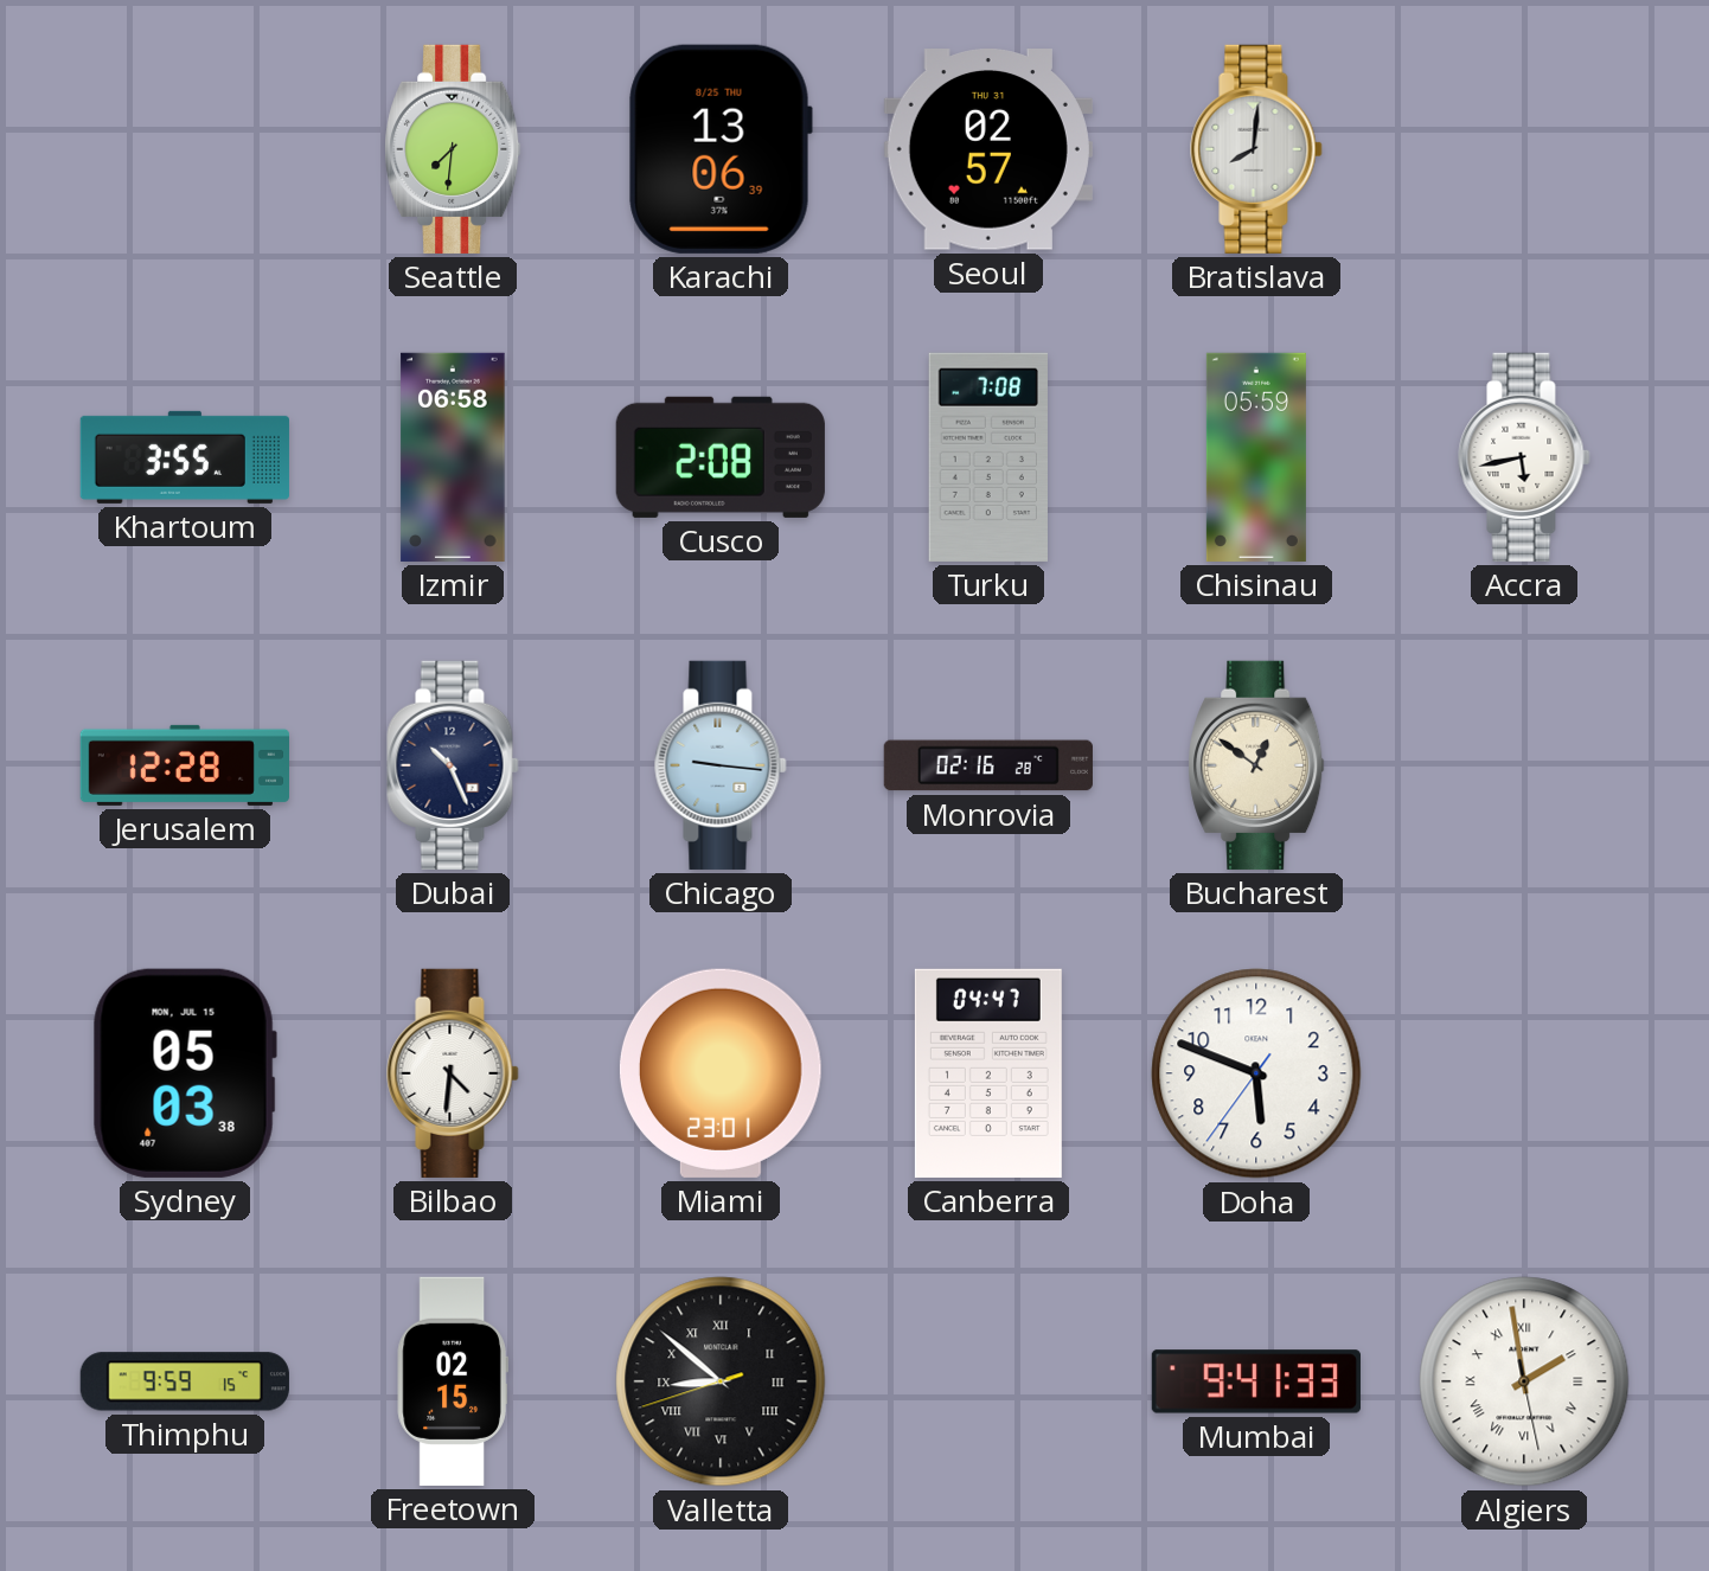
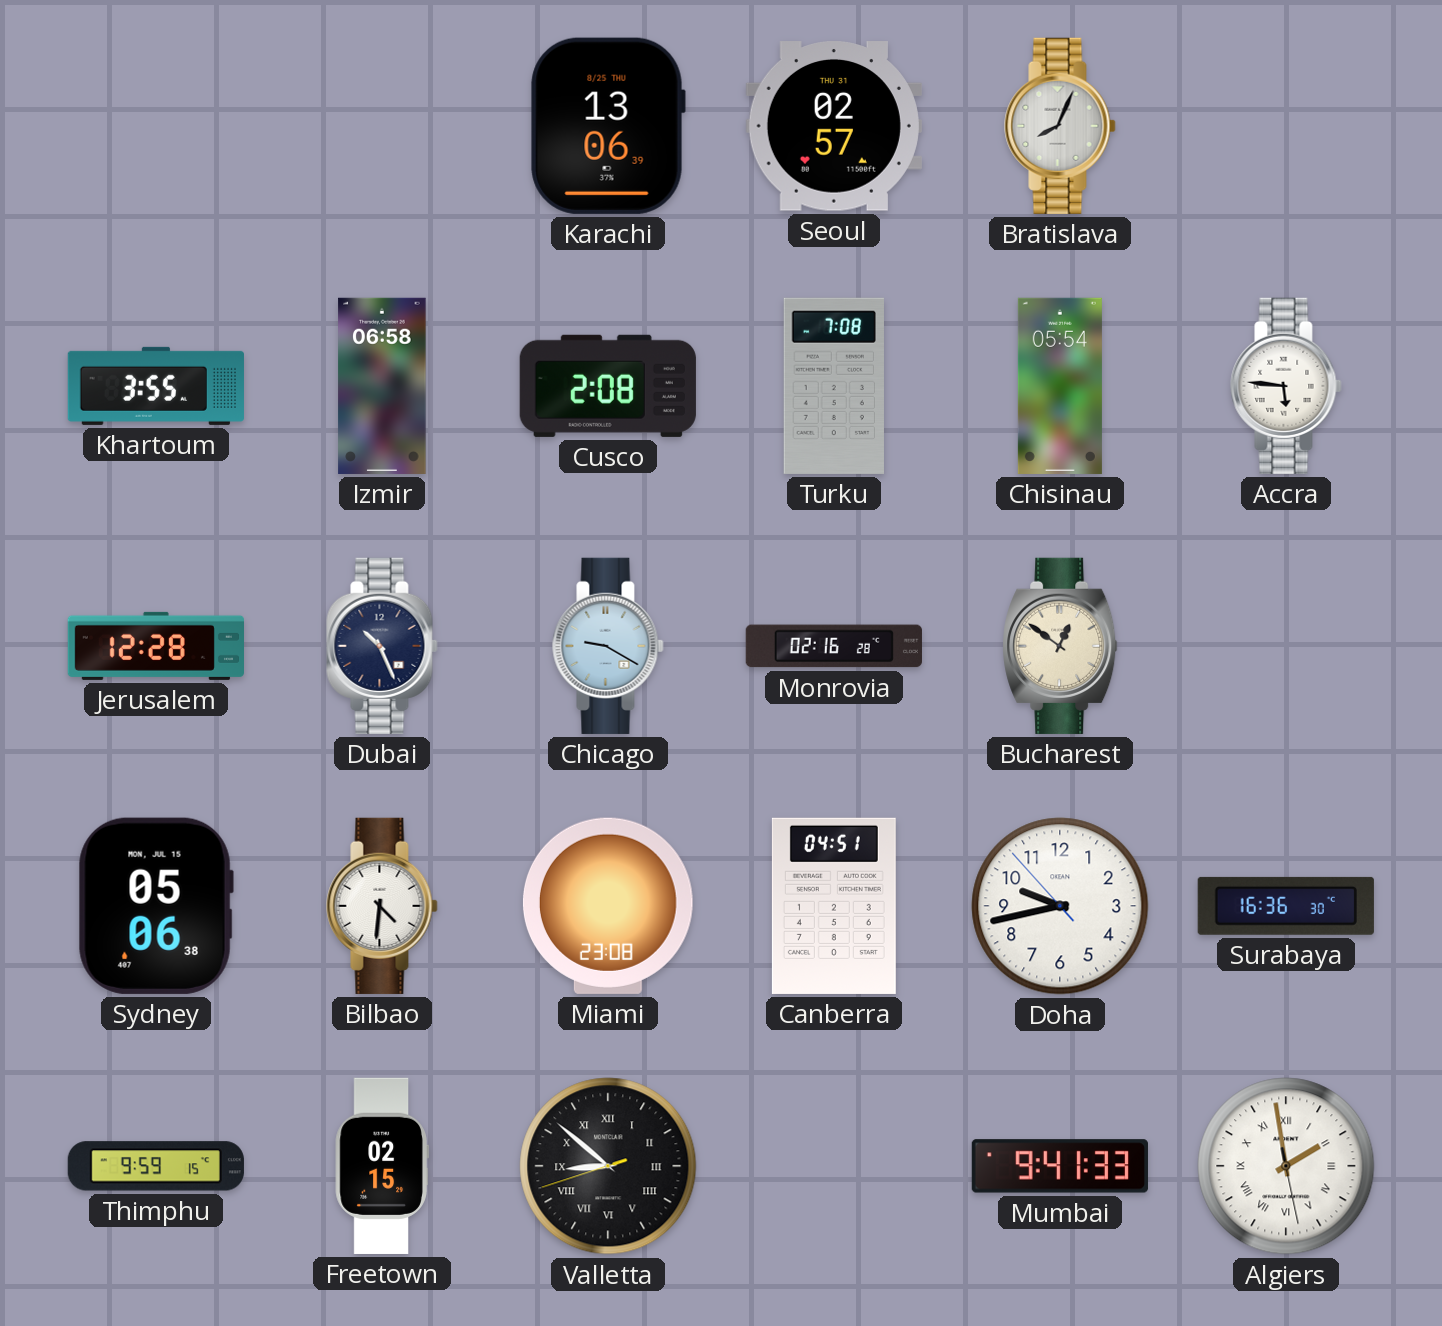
Seattle: 7:31 -> none
Bratislava: 8:01 -> 8:04
Chisinau: 05:59 -> 05:54
Accra: 5:43 -> 5:46
Chicago: 9:16 -> 9:20
Sydney: 05:03 -> 05:06
Miami: 23:01 -> 23:08
Canberra: 04:47 -> 04:51
Doha: 5:48 -> 9:42
Surabaya: none -> 16:36
